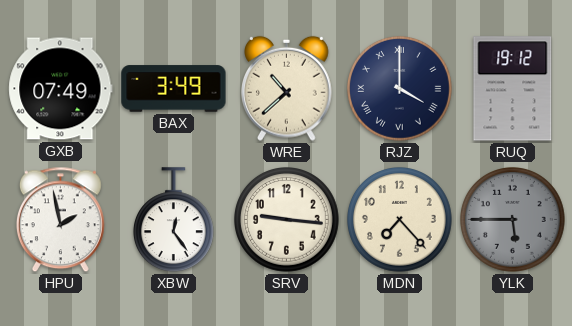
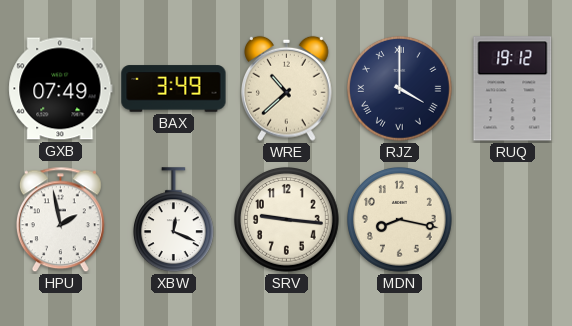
XBW: 12:24 -> 12:19
MDN: 7:23 -> 8:17
YLK: 5:45 -> none
